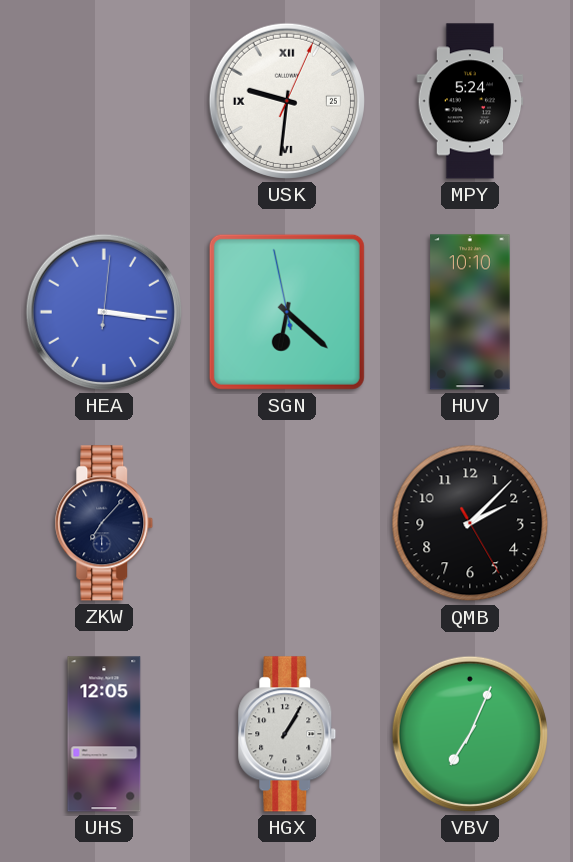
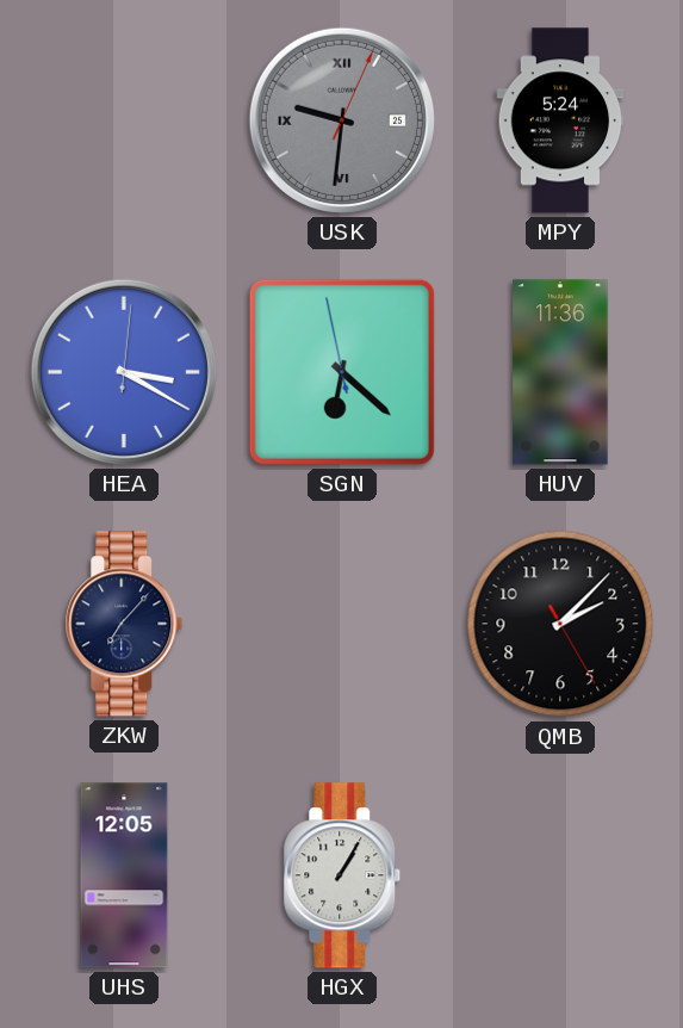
USK dial: white -> grey
HEA: 3:16 -> 3:20
HUV: 10:10 -> 11:36
VBV: 7:04 -> none
